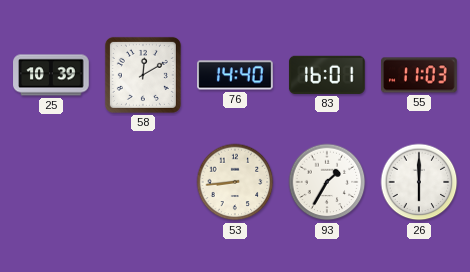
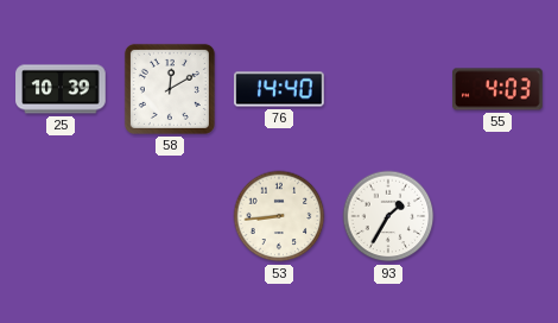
83: 16:01 -> none
55: 11:03 -> 4:03
26: 6:00 -> none
